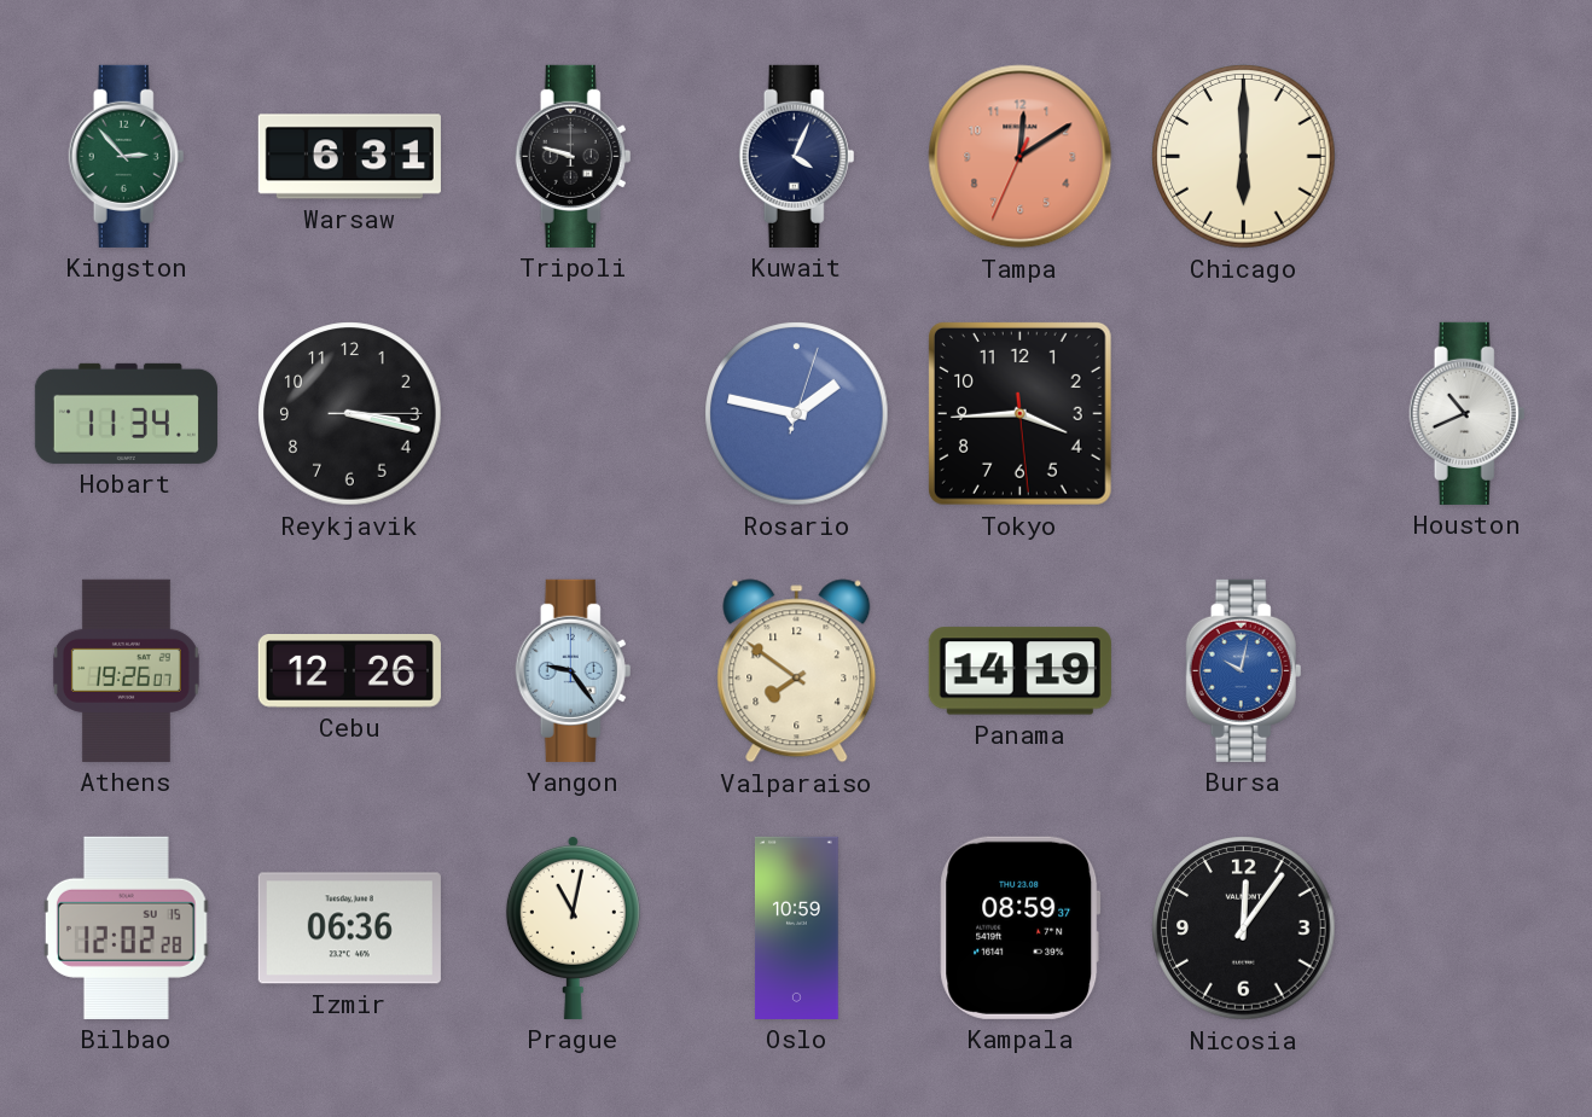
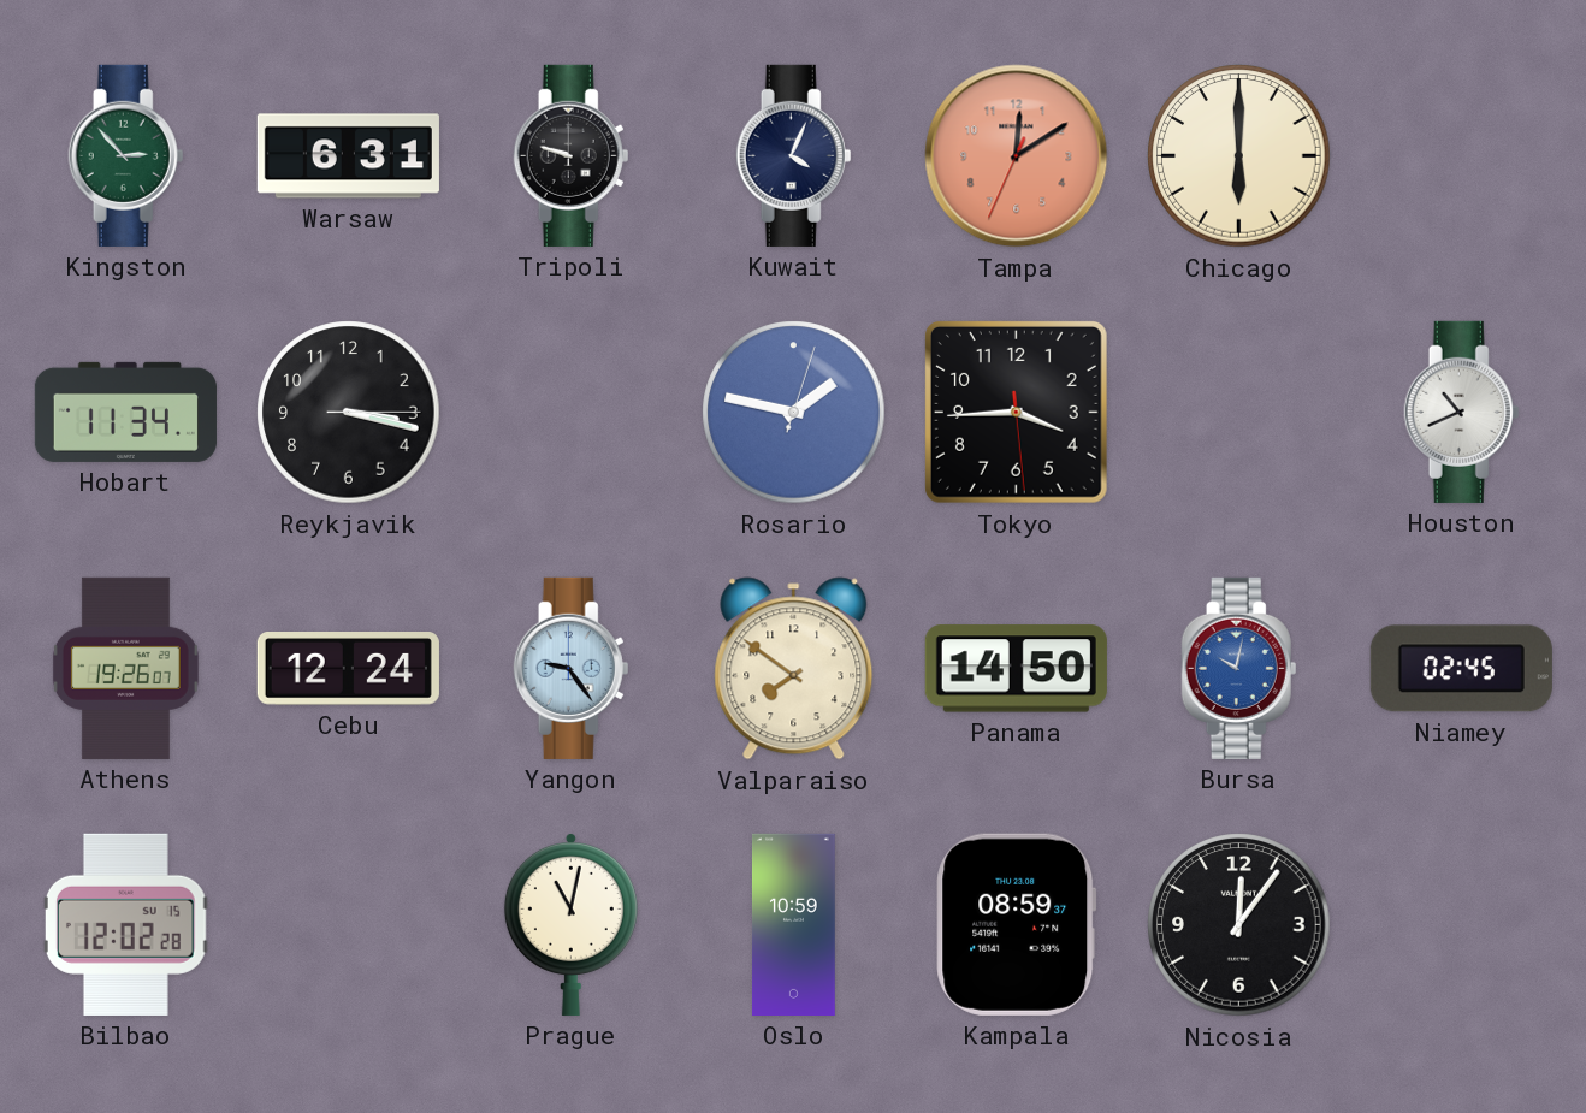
Cebu: 12:26 -> 12:24
Panama: 14:19 -> 14:50
Niamey: none -> 02:45
Izmir: 06:36 -> none
